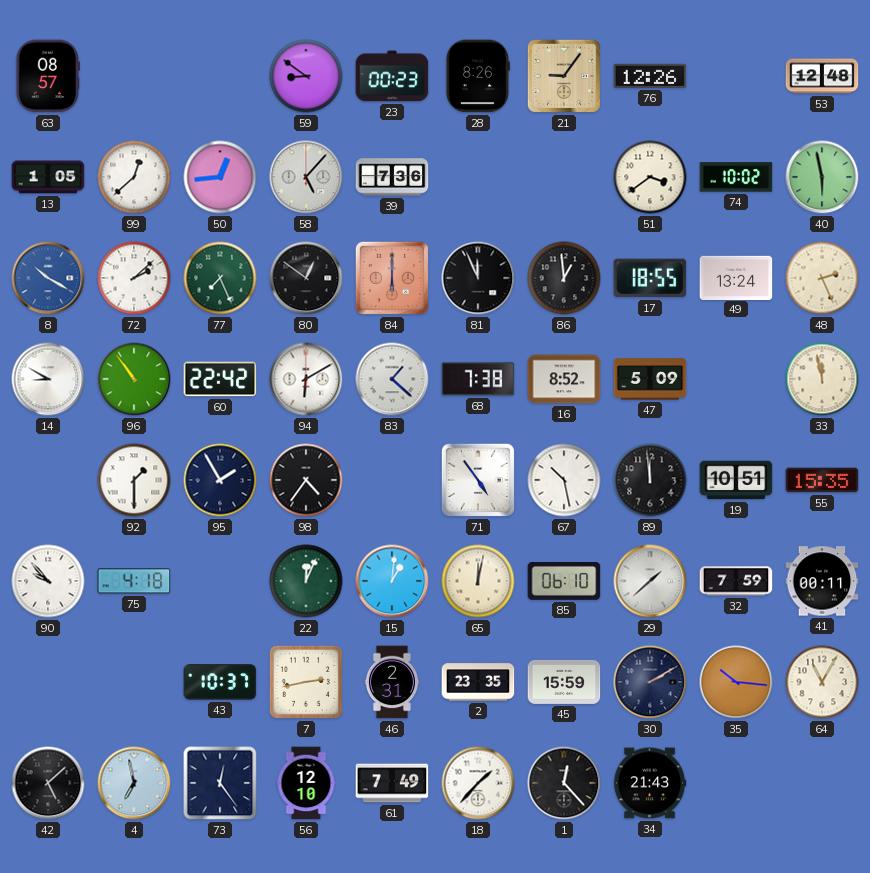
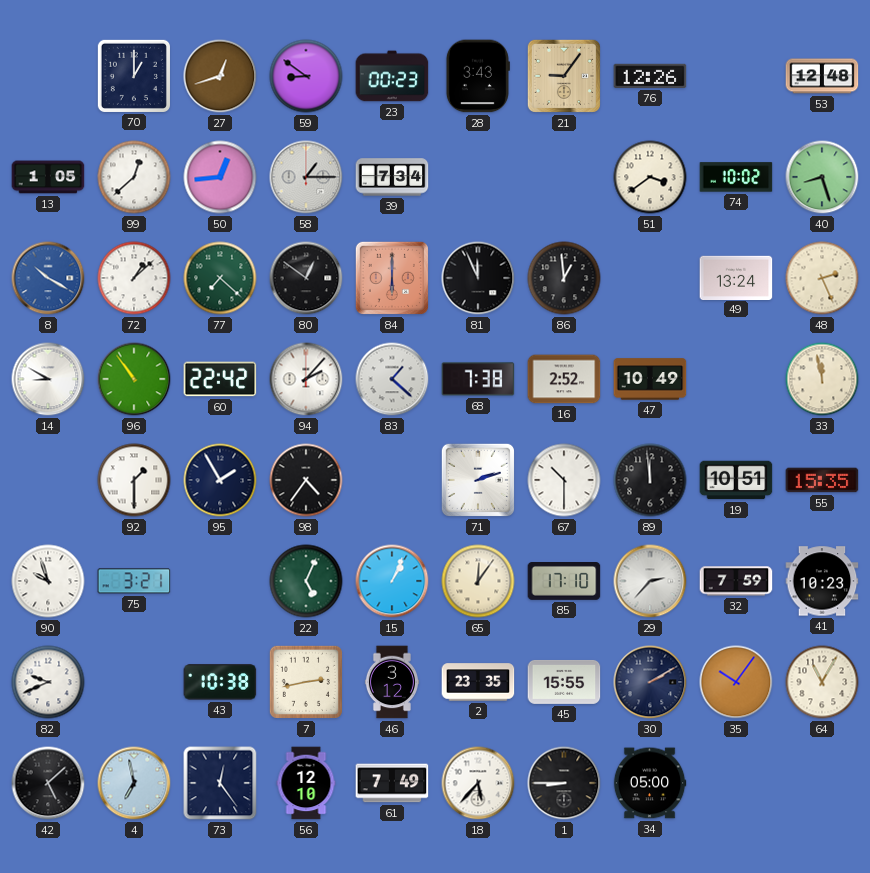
63: 08:57 -> none
70: none -> 1:00
27: none -> 12:42
28: 8:26 -> 3:43
58: 5:07 -> 1:15
39: 7:36 -> 7:34
40: 5:58 -> 8:27
72: 2:08 -> 1:08
77: 7:26 -> 7:22
17: 18:55 -> none
94: 6:10 -> 2:07
16: 8:52 -> 2:52
47: 5:09 -> 10:49
71: 4:54 -> 2:12
67: 10:28 -> 10:30
90: 9:53 -> 9:57
75: 4:18 -> 3:21
22: 12:04 -> 5:04
15: 1:01 -> 1:04
65: 12:02 -> 12:06
85: 06:10 -> 17:10
29: 1:38 -> 2:37
41: 00:11 -> 10:23
82: none -> 9:41
43: 10:37 -> 10:38
46: 2:31 -> 3:12
45: 15:59 -> 15:55
35: 10:16 -> 10:06
18: 1:37 -> 5:37
1: 12:23 -> 8:45
34: 21:43 -> 05:00
